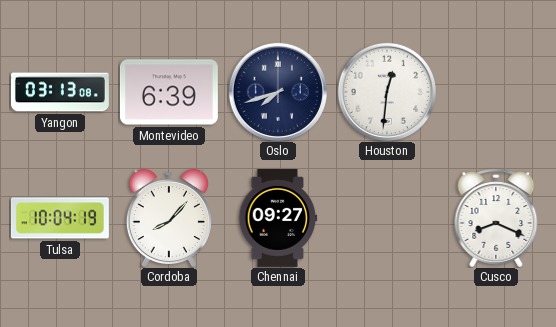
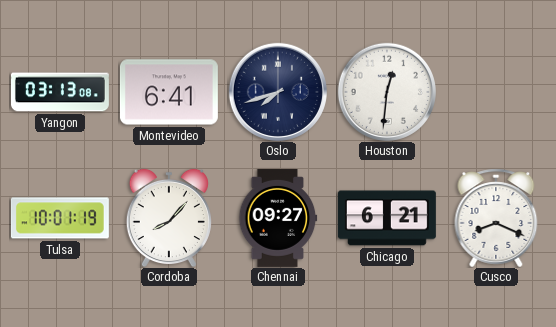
Montevideo: 6:39 -> 6:41
Tulsa: 10:04 -> 10:01
Chicago: none -> 6:21
